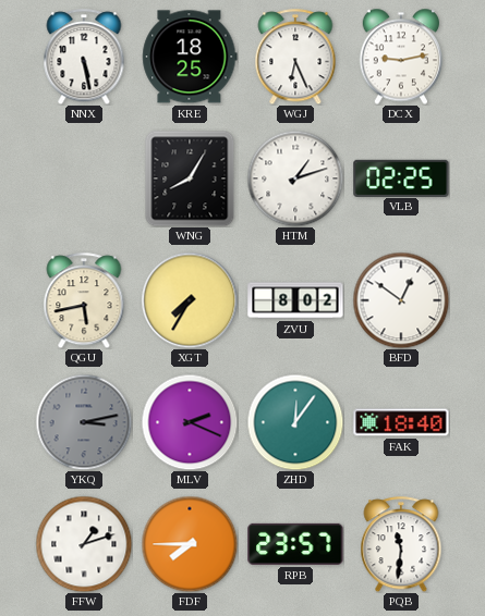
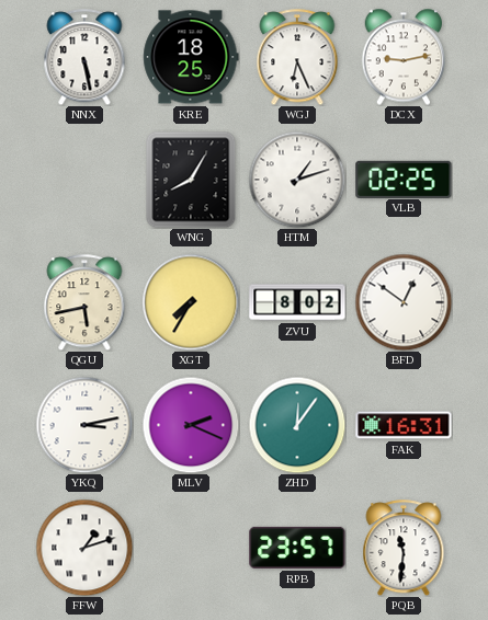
YKQ dial: grey -> white
FAK: 18:40 -> 16:31
FDF: 7:45 -> none
